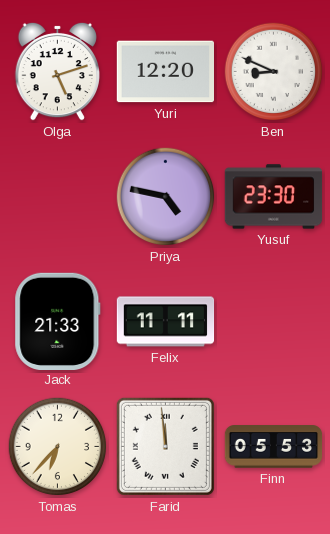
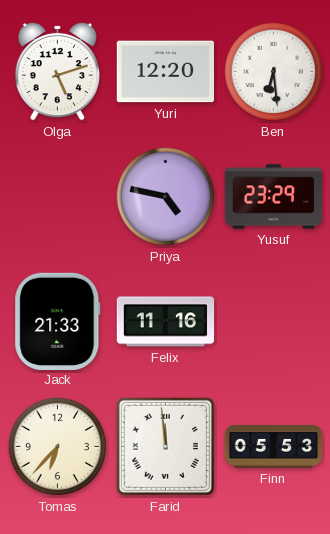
Ben: 8:49 -> 6:29
Yusuf: 23:30 -> 23:29
Felix: 11:11 -> 11:16
